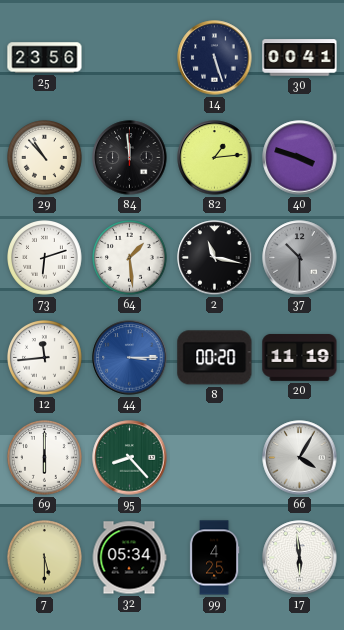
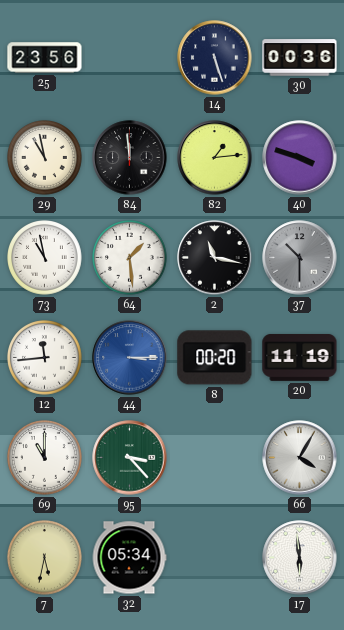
30: 00:41 -> 00:36
29: 10:53 -> 10:58
73: 6:12 -> 10:58
69: 6:00 -> 11:00
95: 8:23 -> 3:23
7: 5:30 -> 5:32
99: 4:25 -> none
